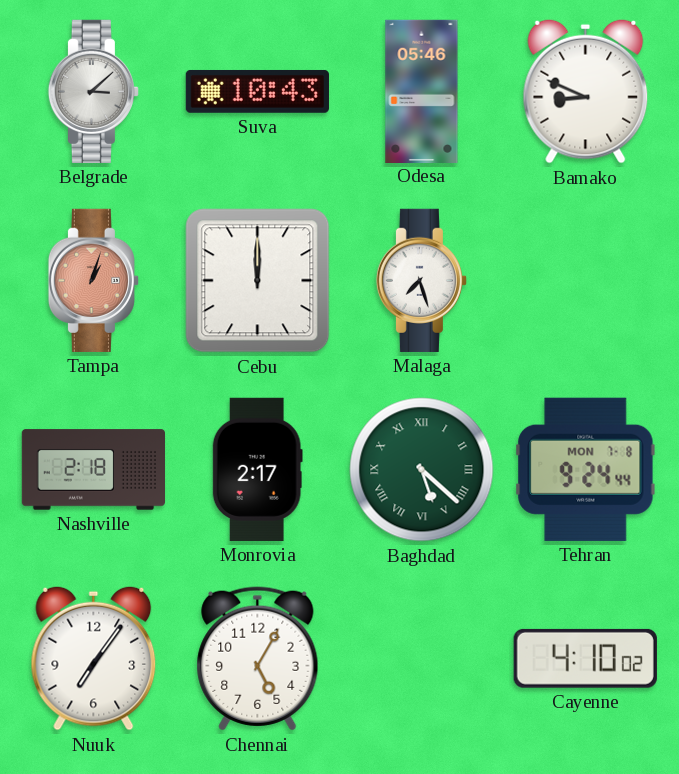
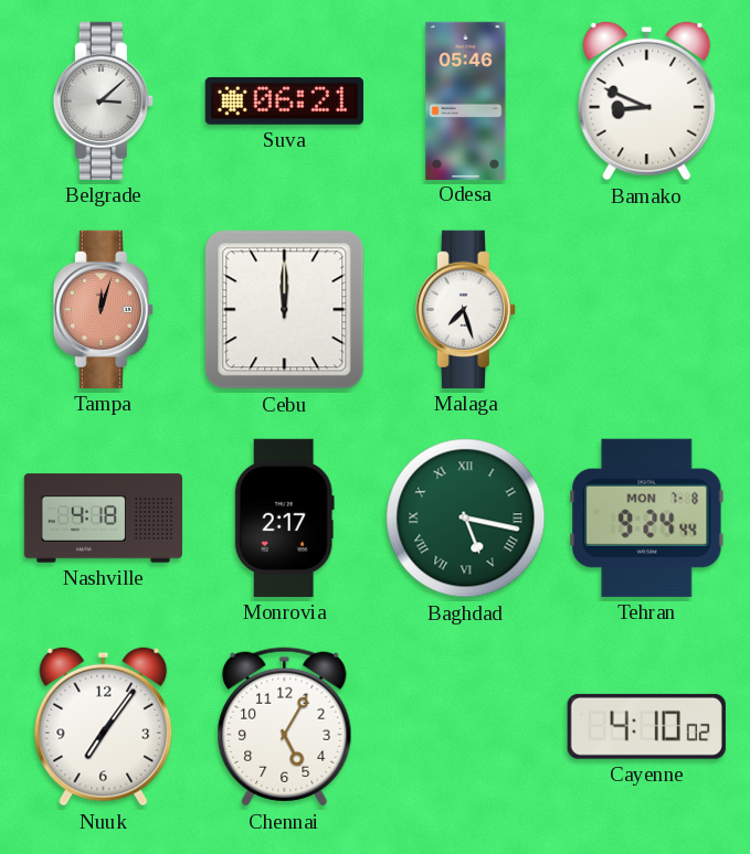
Suva: 10:43 -> 06:21
Tampa: 1:03 -> 12:03
Nashville: 2:18 -> 4:18
Baghdad: 5:22 -> 5:17
